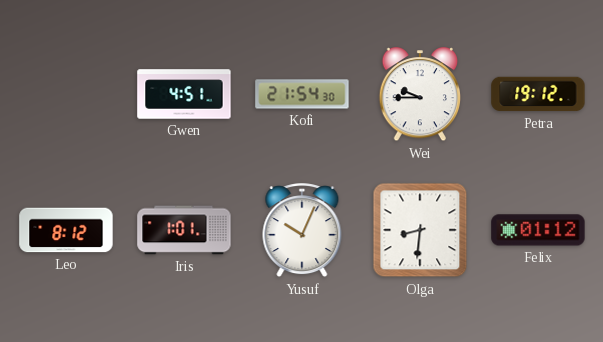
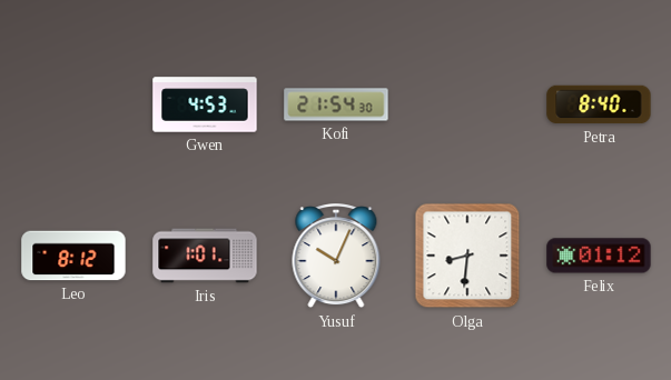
Gwen: 4:51 -> 4:53
Wei: 9:45 -> none
Petra: 19:12 -> 8:40
